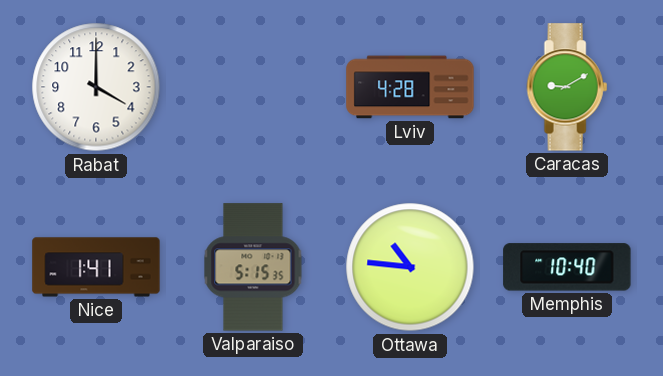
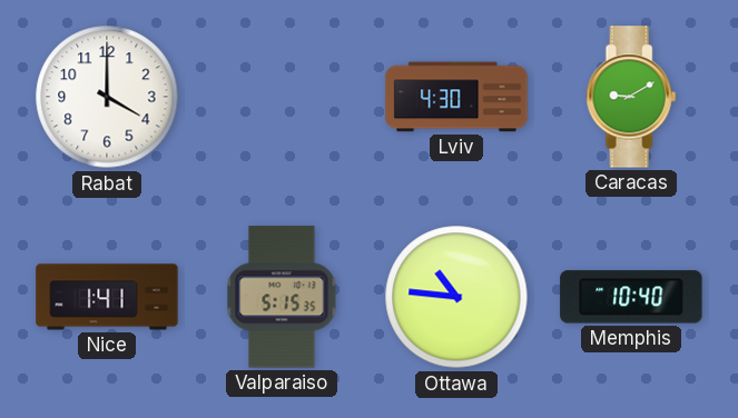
Lviv: 4:28 -> 4:30
